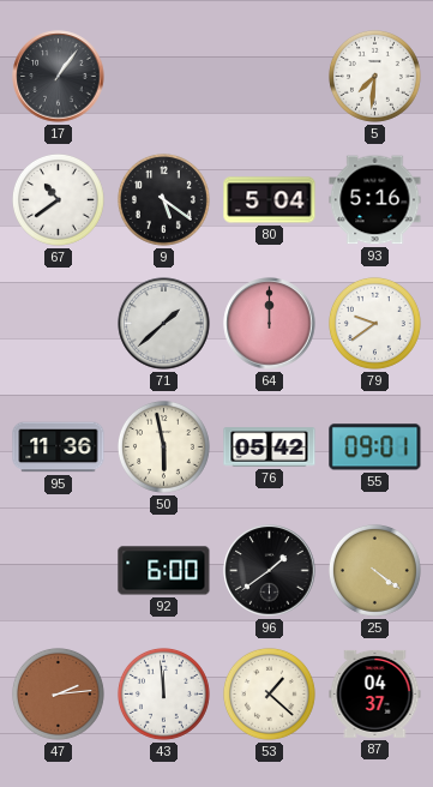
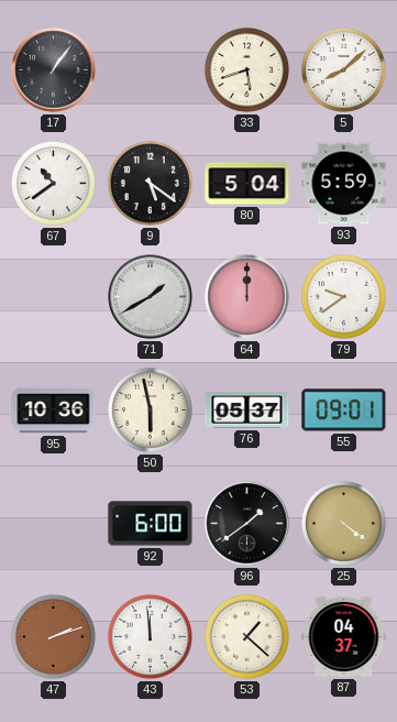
33: none -> 5:42
5: 7:31 -> 8:08
93: 5:16 -> 5:59
71: 1:38 -> 1:40
95: 11:36 -> 10:36
76: 05:42 -> 05:37
47: 2:14 -> 2:12
